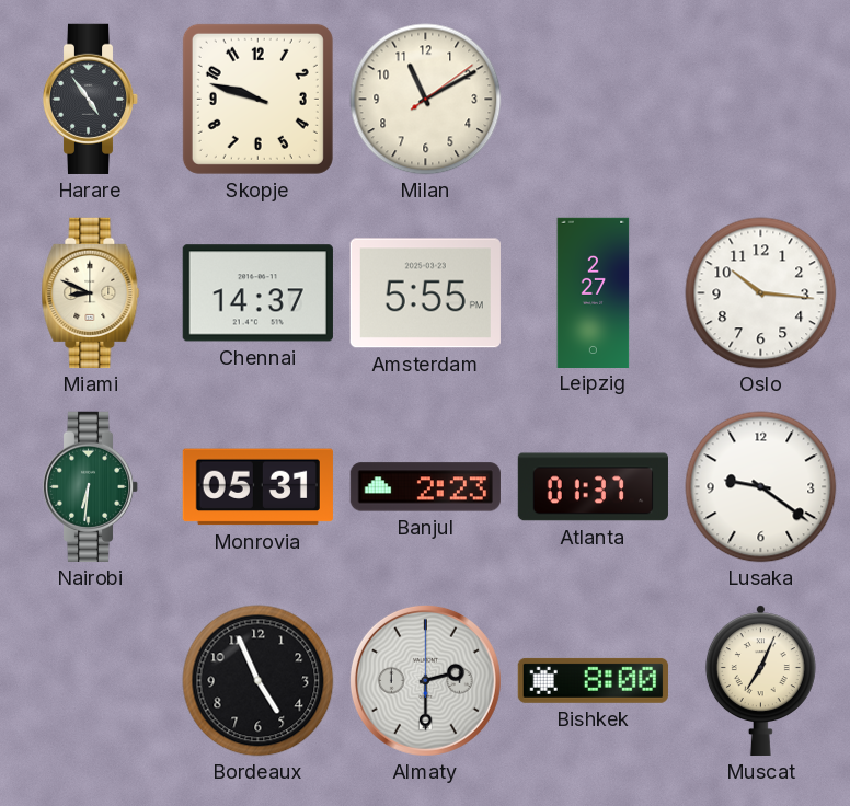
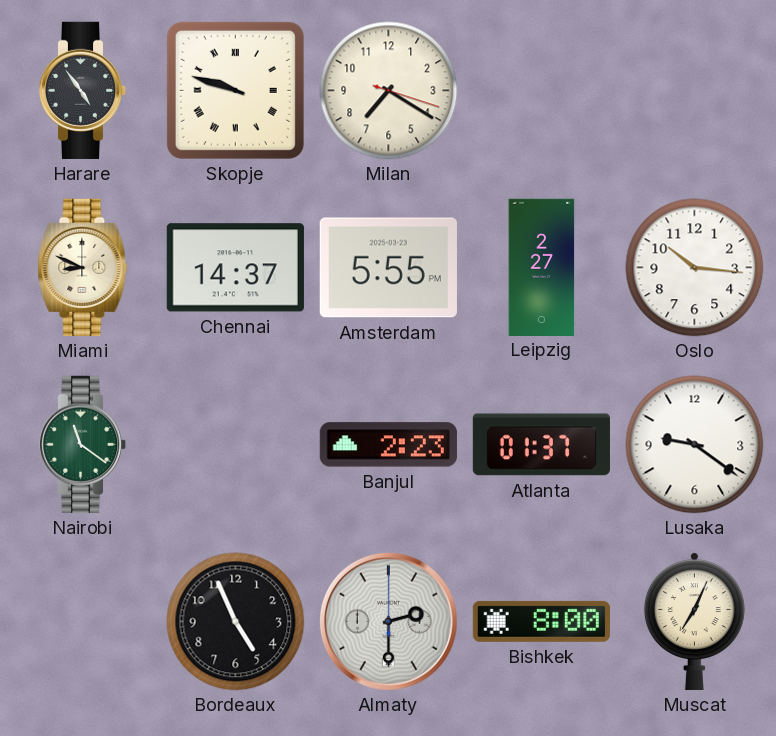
Skopje numerals: Arabic -> Roman
Milan: 11:10 -> 7:20
Nairobi: 6:31 -> 11:21
Monrovia: 05:31 -> none
